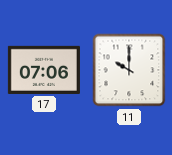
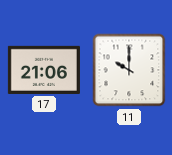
17: 07:06 -> 21:06
